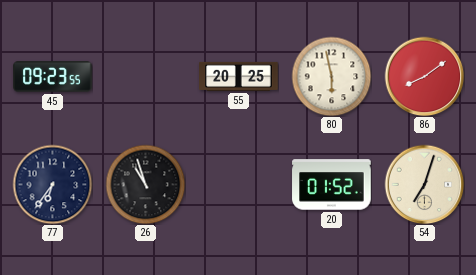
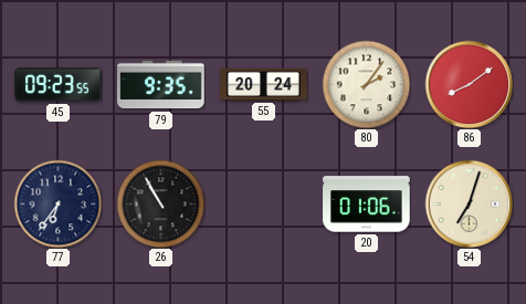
79: none -> 9:35
55: 20:25 -> 20:24
80: 5:58 -> 2:06
26: 10:57 -> 10:55
20: 01:52 -> 01:06
